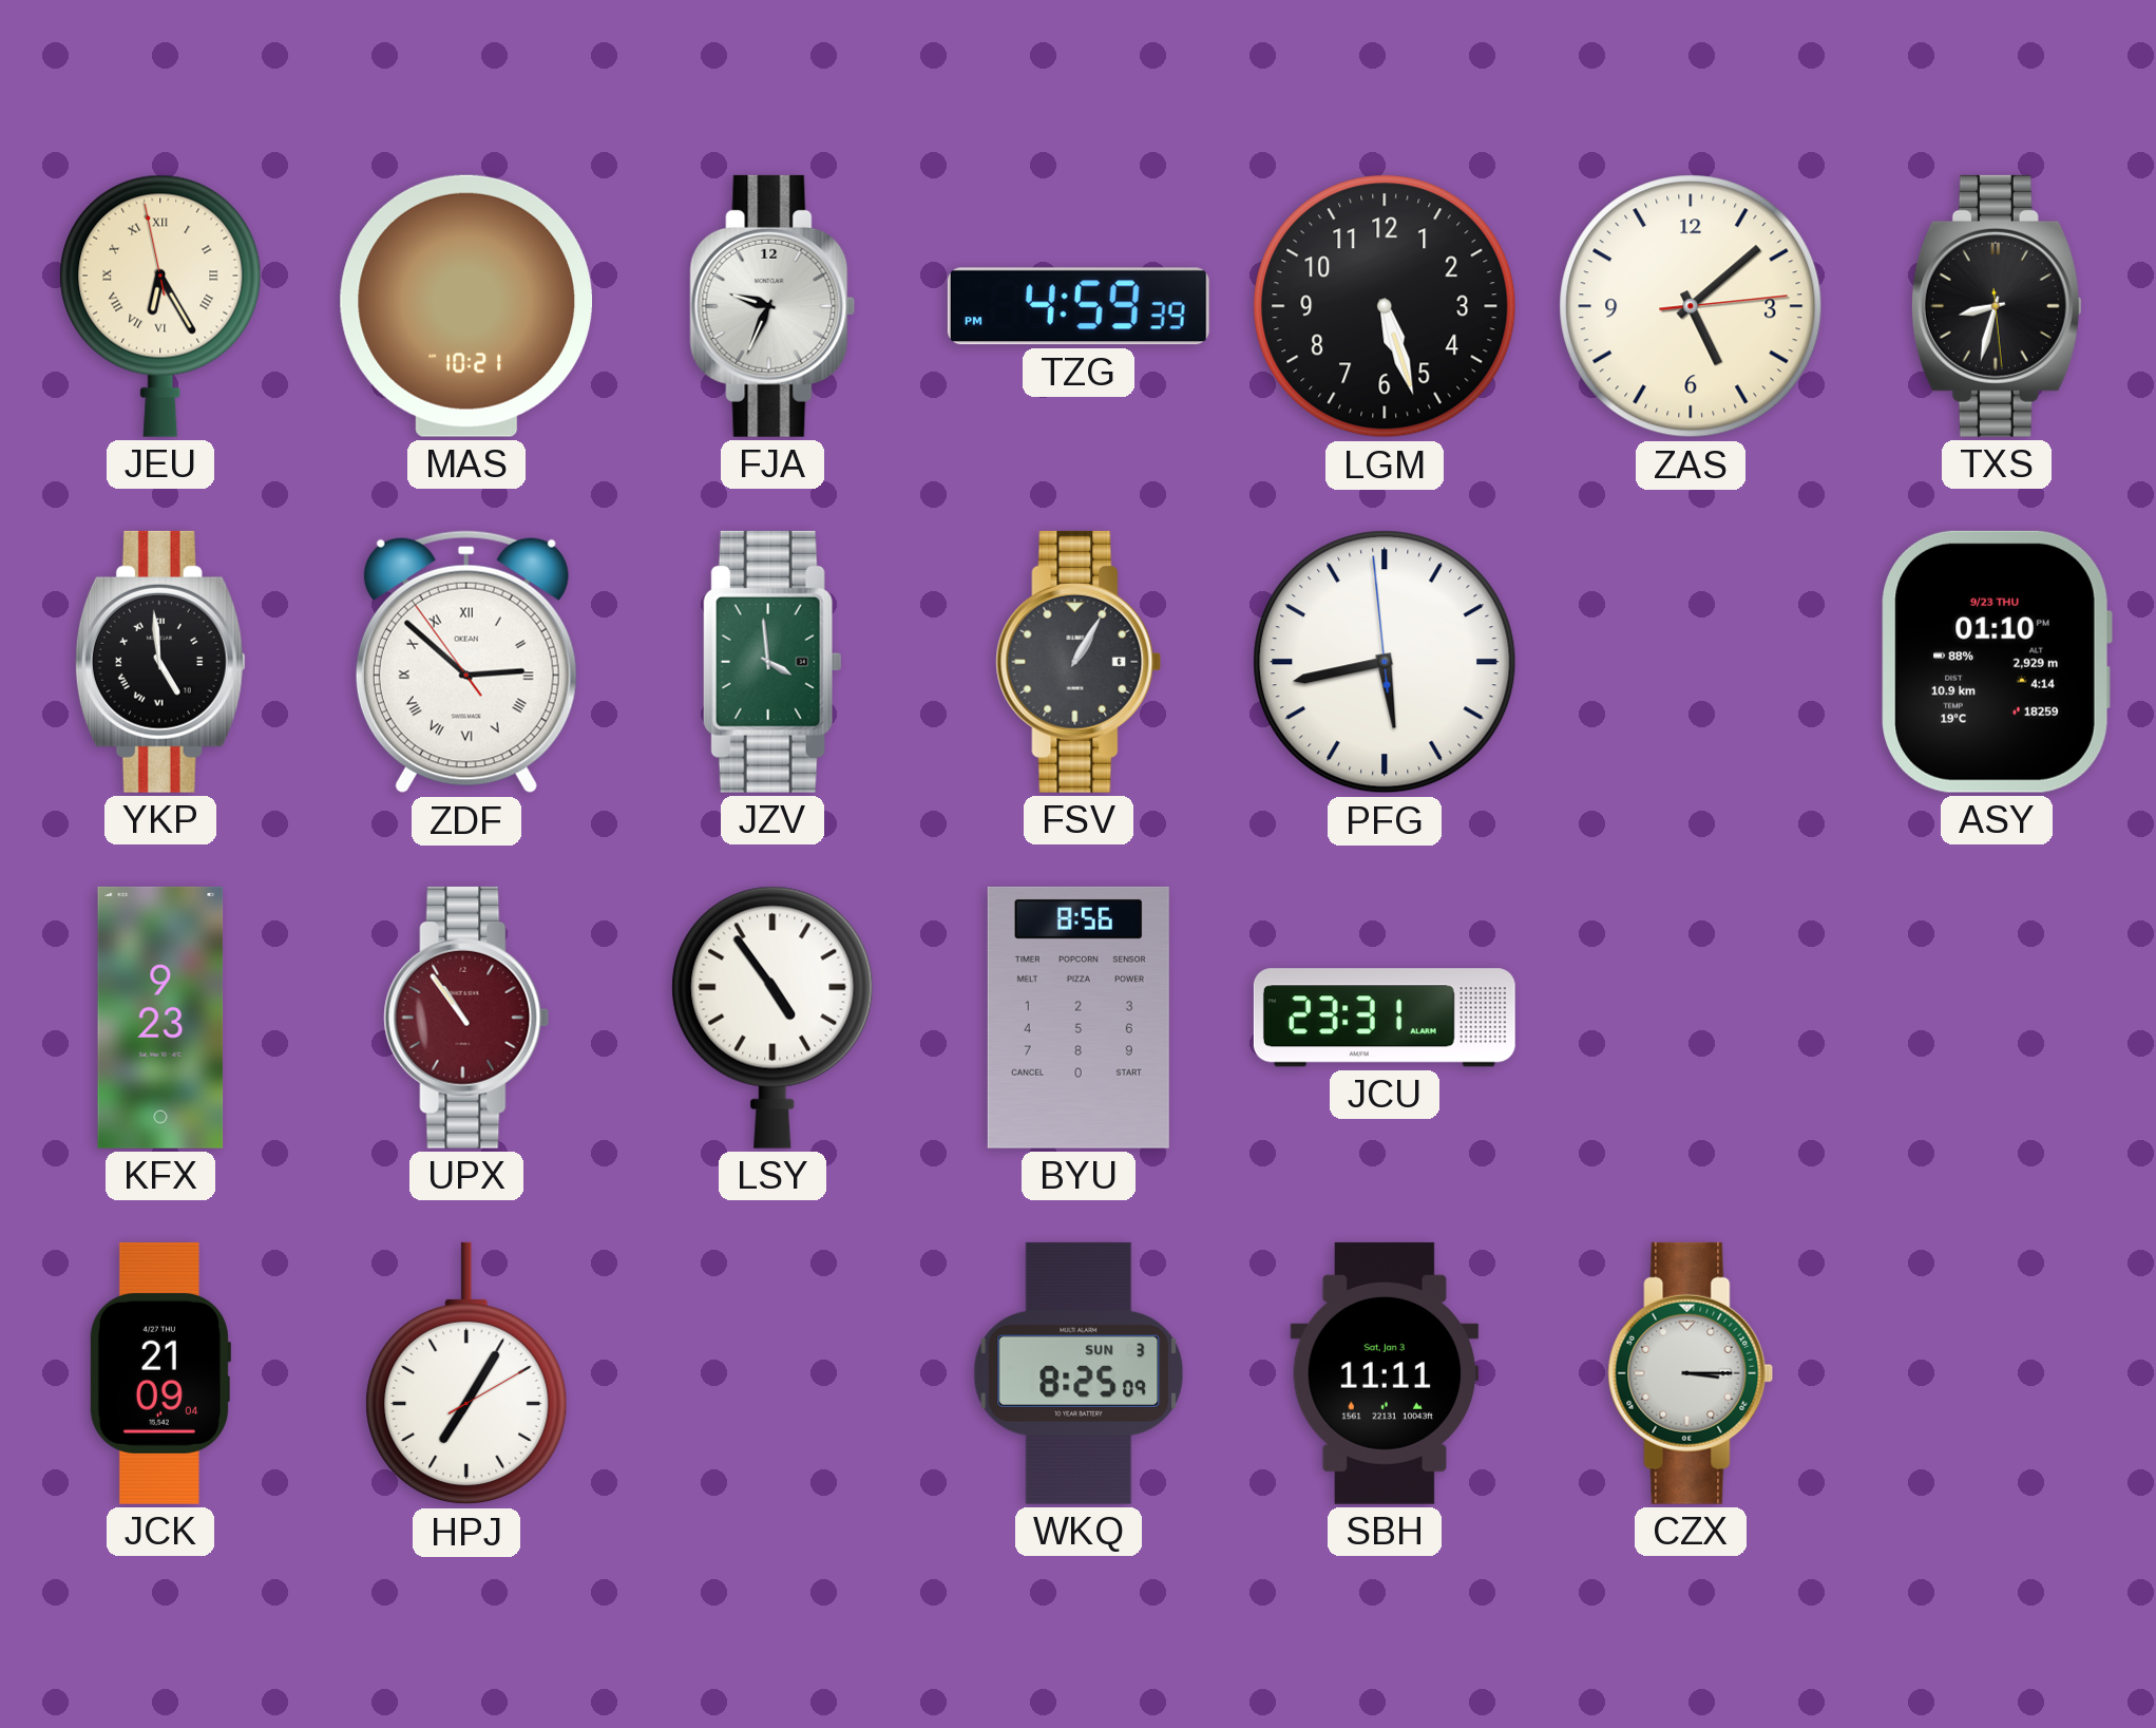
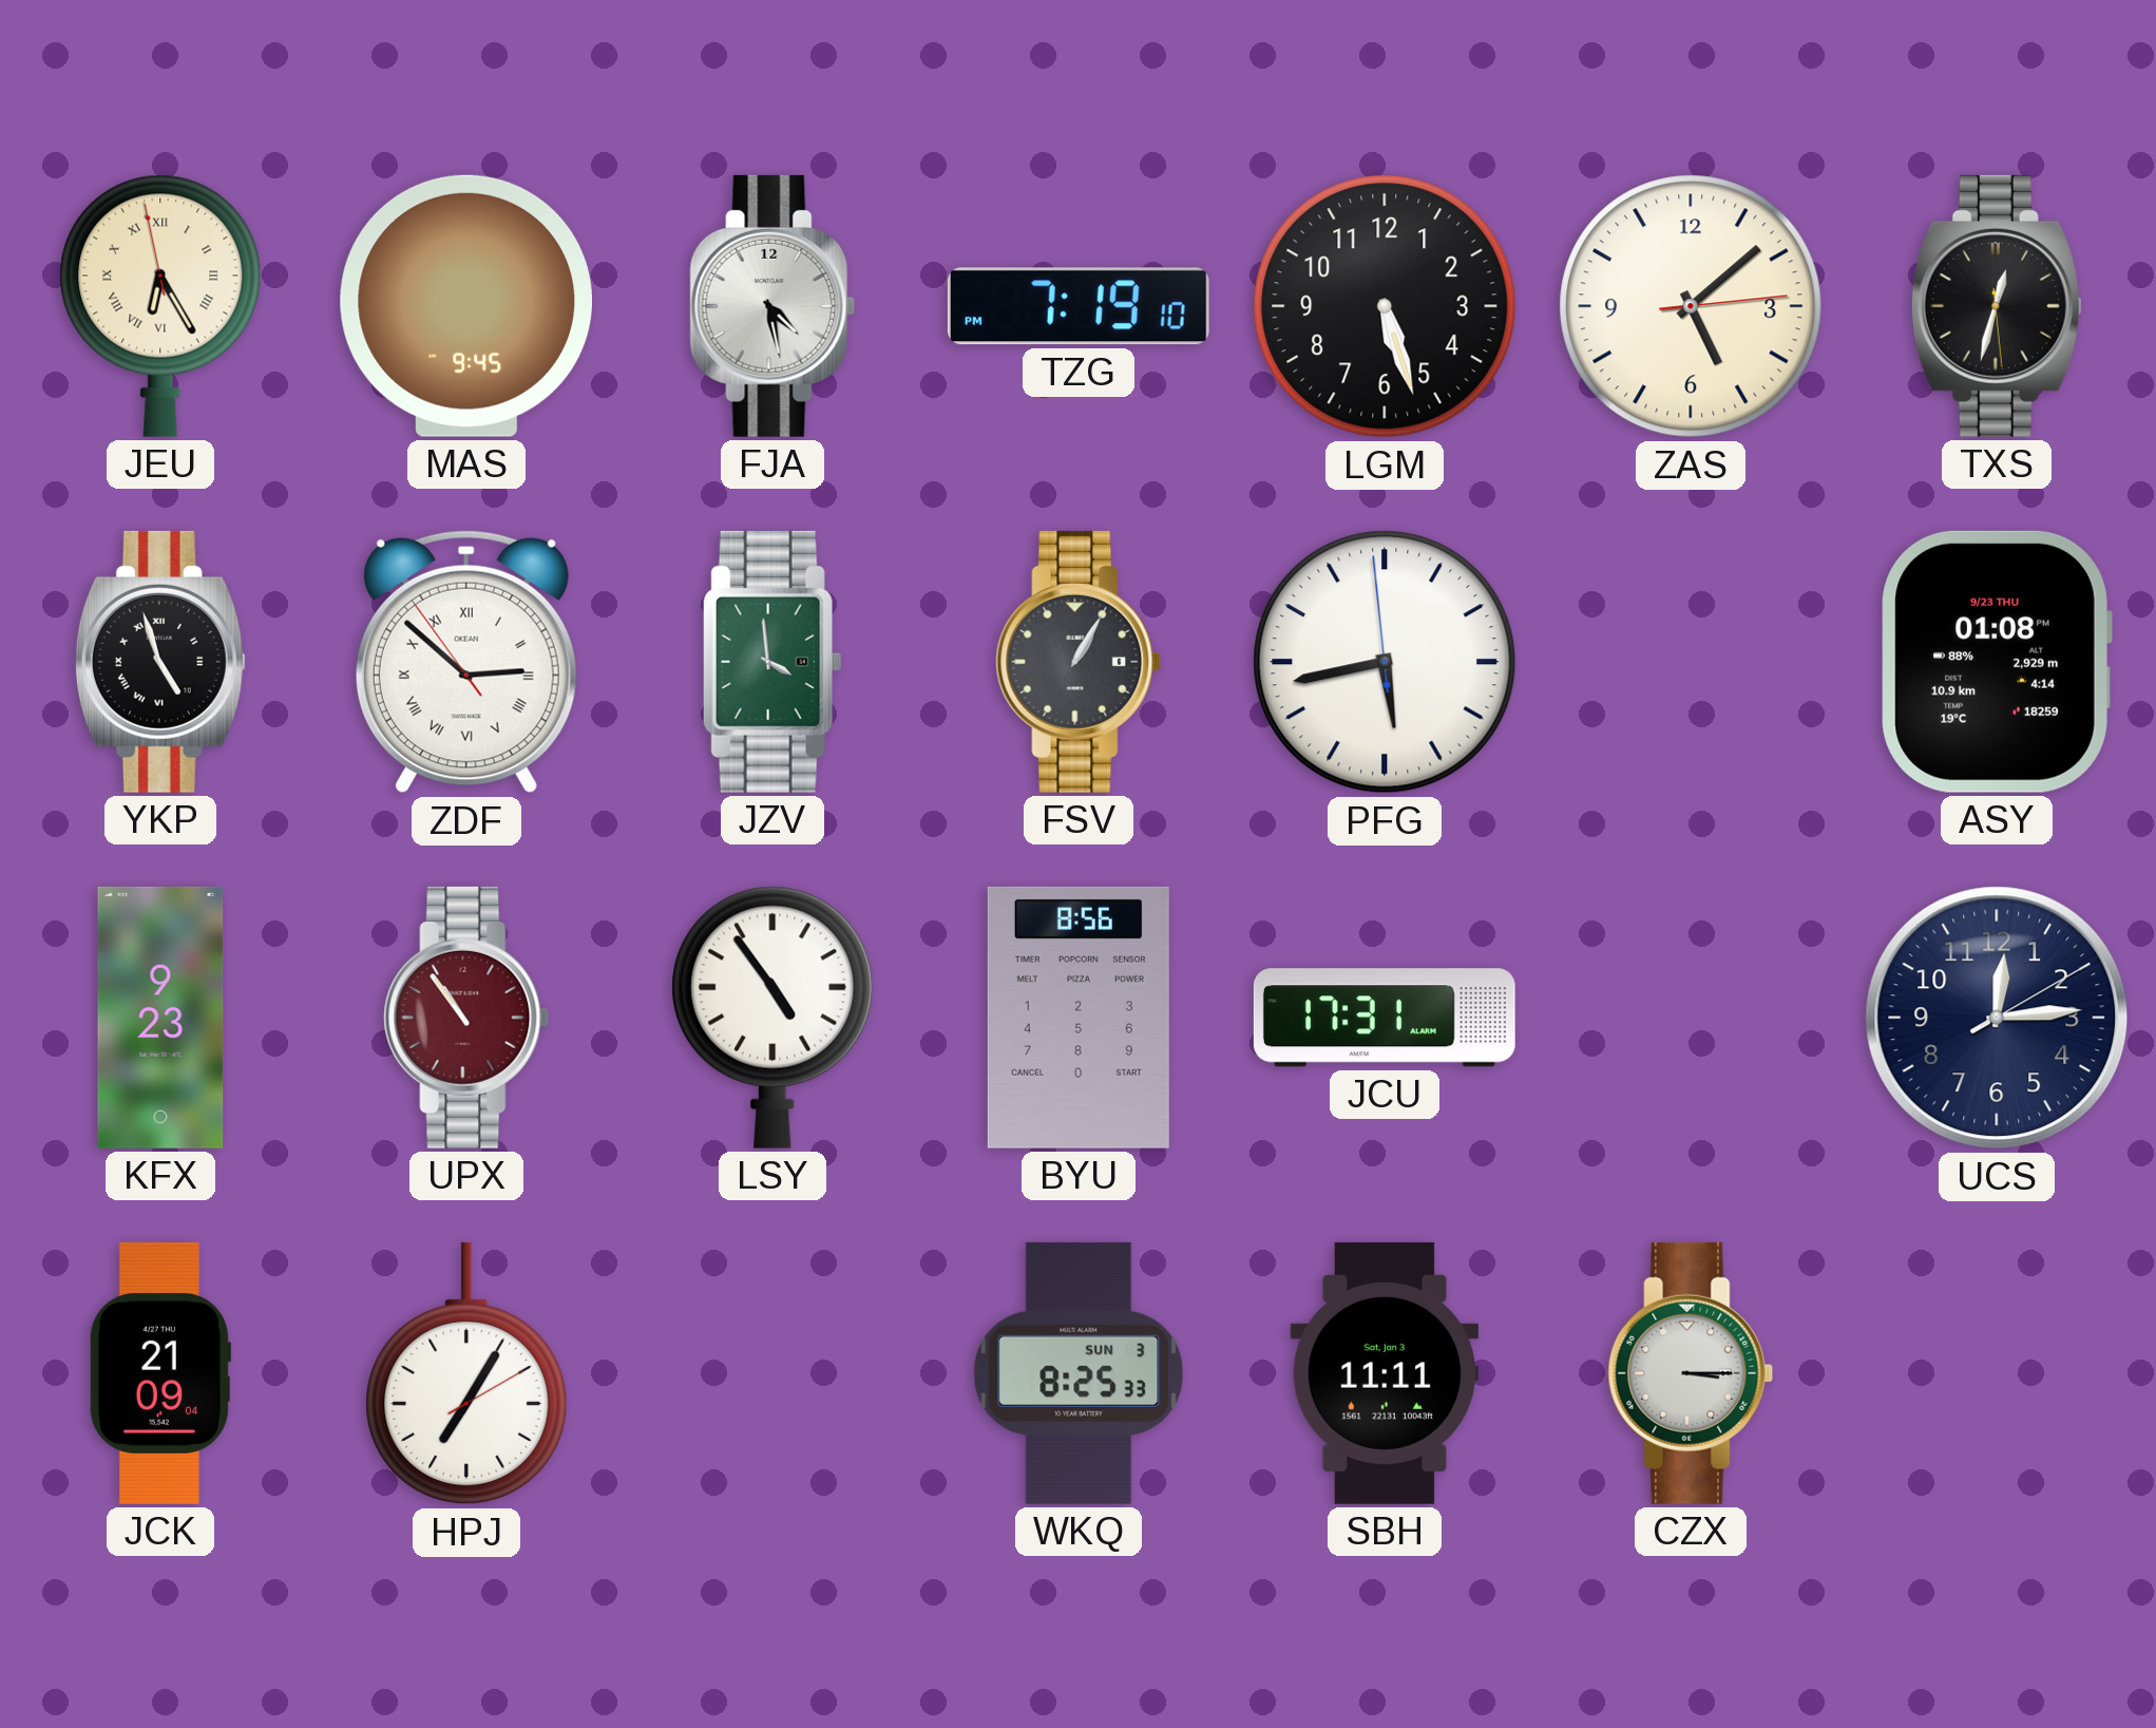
MAS: 10:21 -> 9:45
FJA: 9:34 -> 4:28
TZG: 4:59 -> 7:19
TXS: 8:32 -> 12:32
YKP: 4:59 -> 4:57
ASY: 01:10 -> 01:08
JCU: 23:31 -> 17:31
UCS: none -> 12:14
WKQ: 8:25:09 -> 8:25:33
